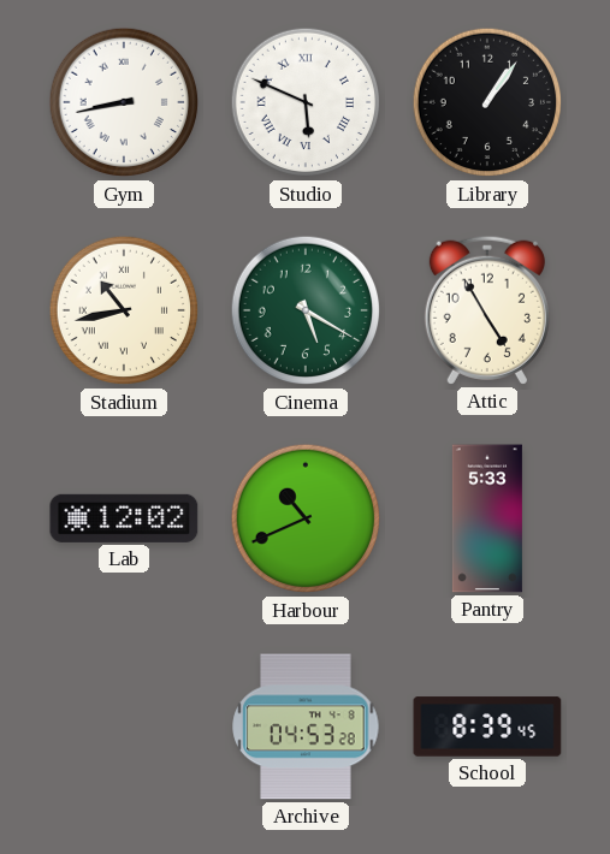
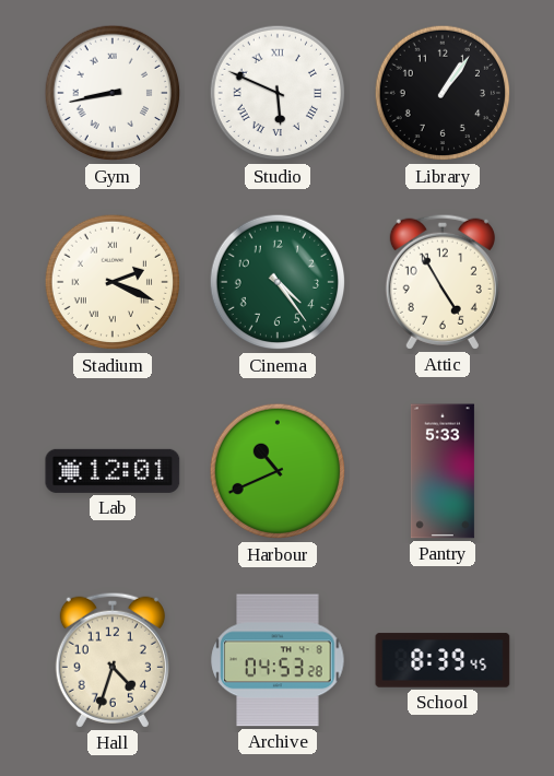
Stadium: 10:43 -> 2:19
Cinema: 5:20 -> 4:24
Lab: 12:02 -> 12:01
Hall: none -> 4:33
